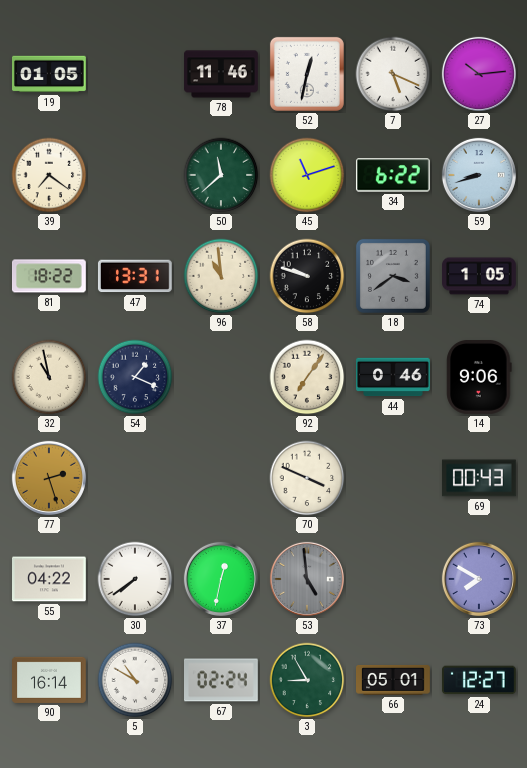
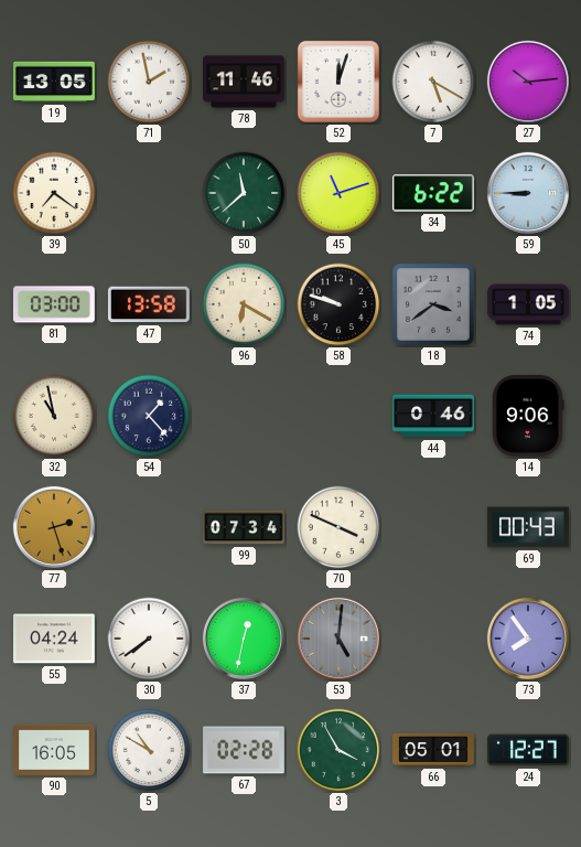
19: 01:05 -> 13:05
71: none -> 1:58
52: 12:32 -> 12:03
7: 5:19 -> 5:20
59: 8:42 -> 8:45
81: 18:22 -> 03:00
47: 13:31 -> 13:58
96: 10:59 -> 6:20
54: 1:19 -> 1:23
92: 7:06 -> none
99: none -> 07:34
55: 04:22 -> 04:24
53: 4:59 -> 5:01
73: 7:50 -> 7:54
90: 16:14 -> 16:05
67: 02:24 -> 02:28
3: 8:55 -> 3:55
